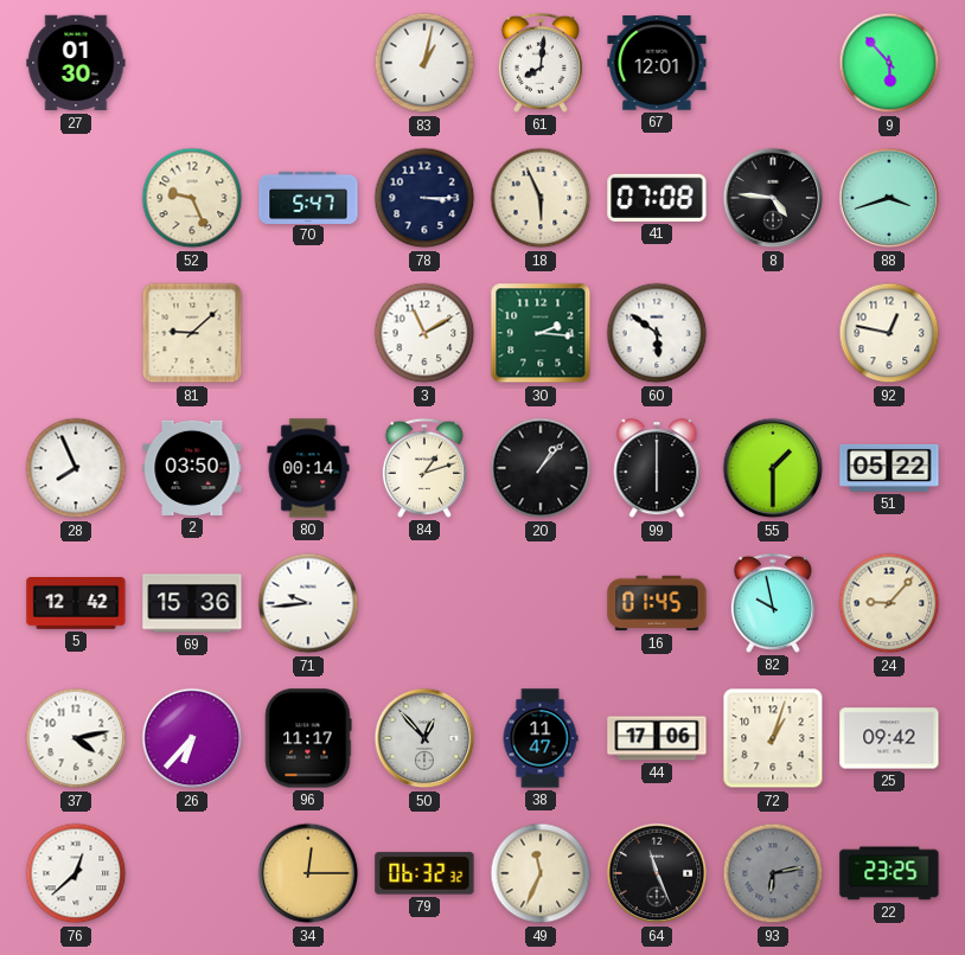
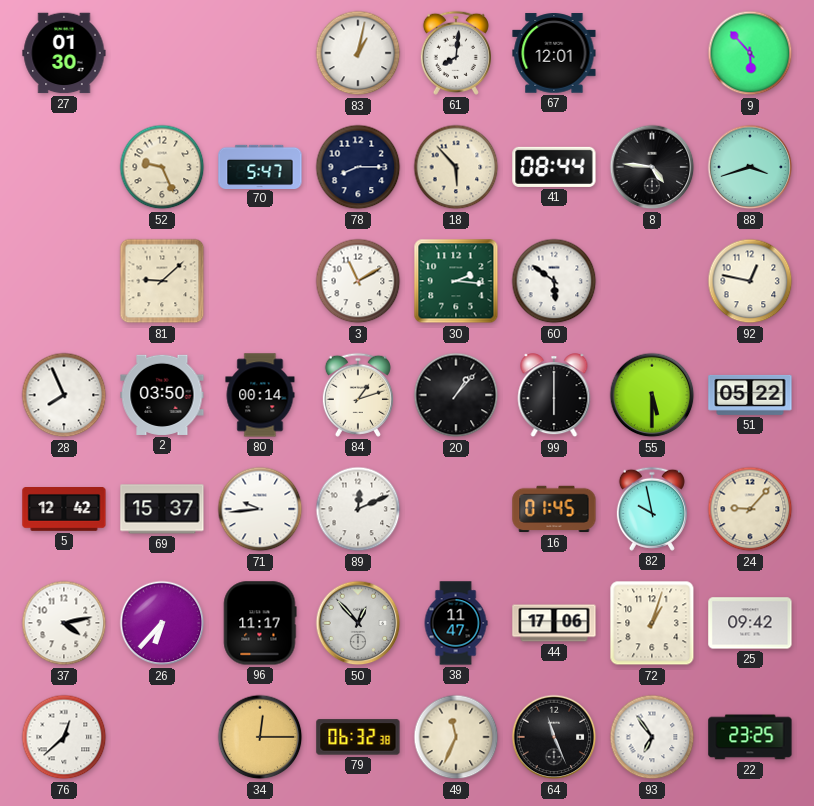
78: 3:15 -> 8:15
18: 5:56 -> 5:53
41: 07:08 -> 08:44
55: 1:30 -> 5:30
69: 15:36 -> 15:37
89: none -> 12:11
79: 06:32:32 -> 06:32:38
93: 6:13 -> 6:54
93 dial: grey -> white
